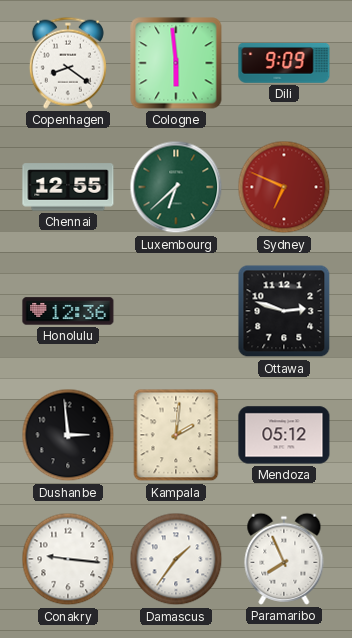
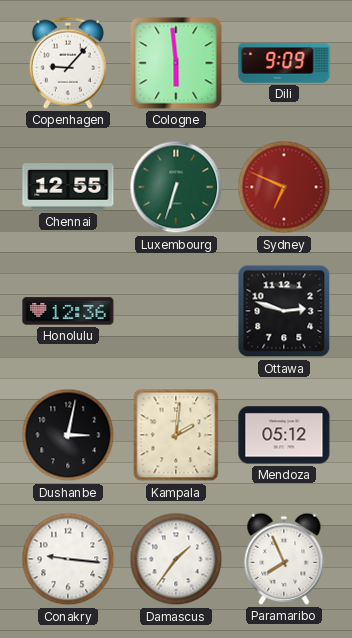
Copenhagen: 8:21 -> 9:07
Luxembourg: 6:38 -> 6:33
Dushanbe: 2:59 -> 3:02
